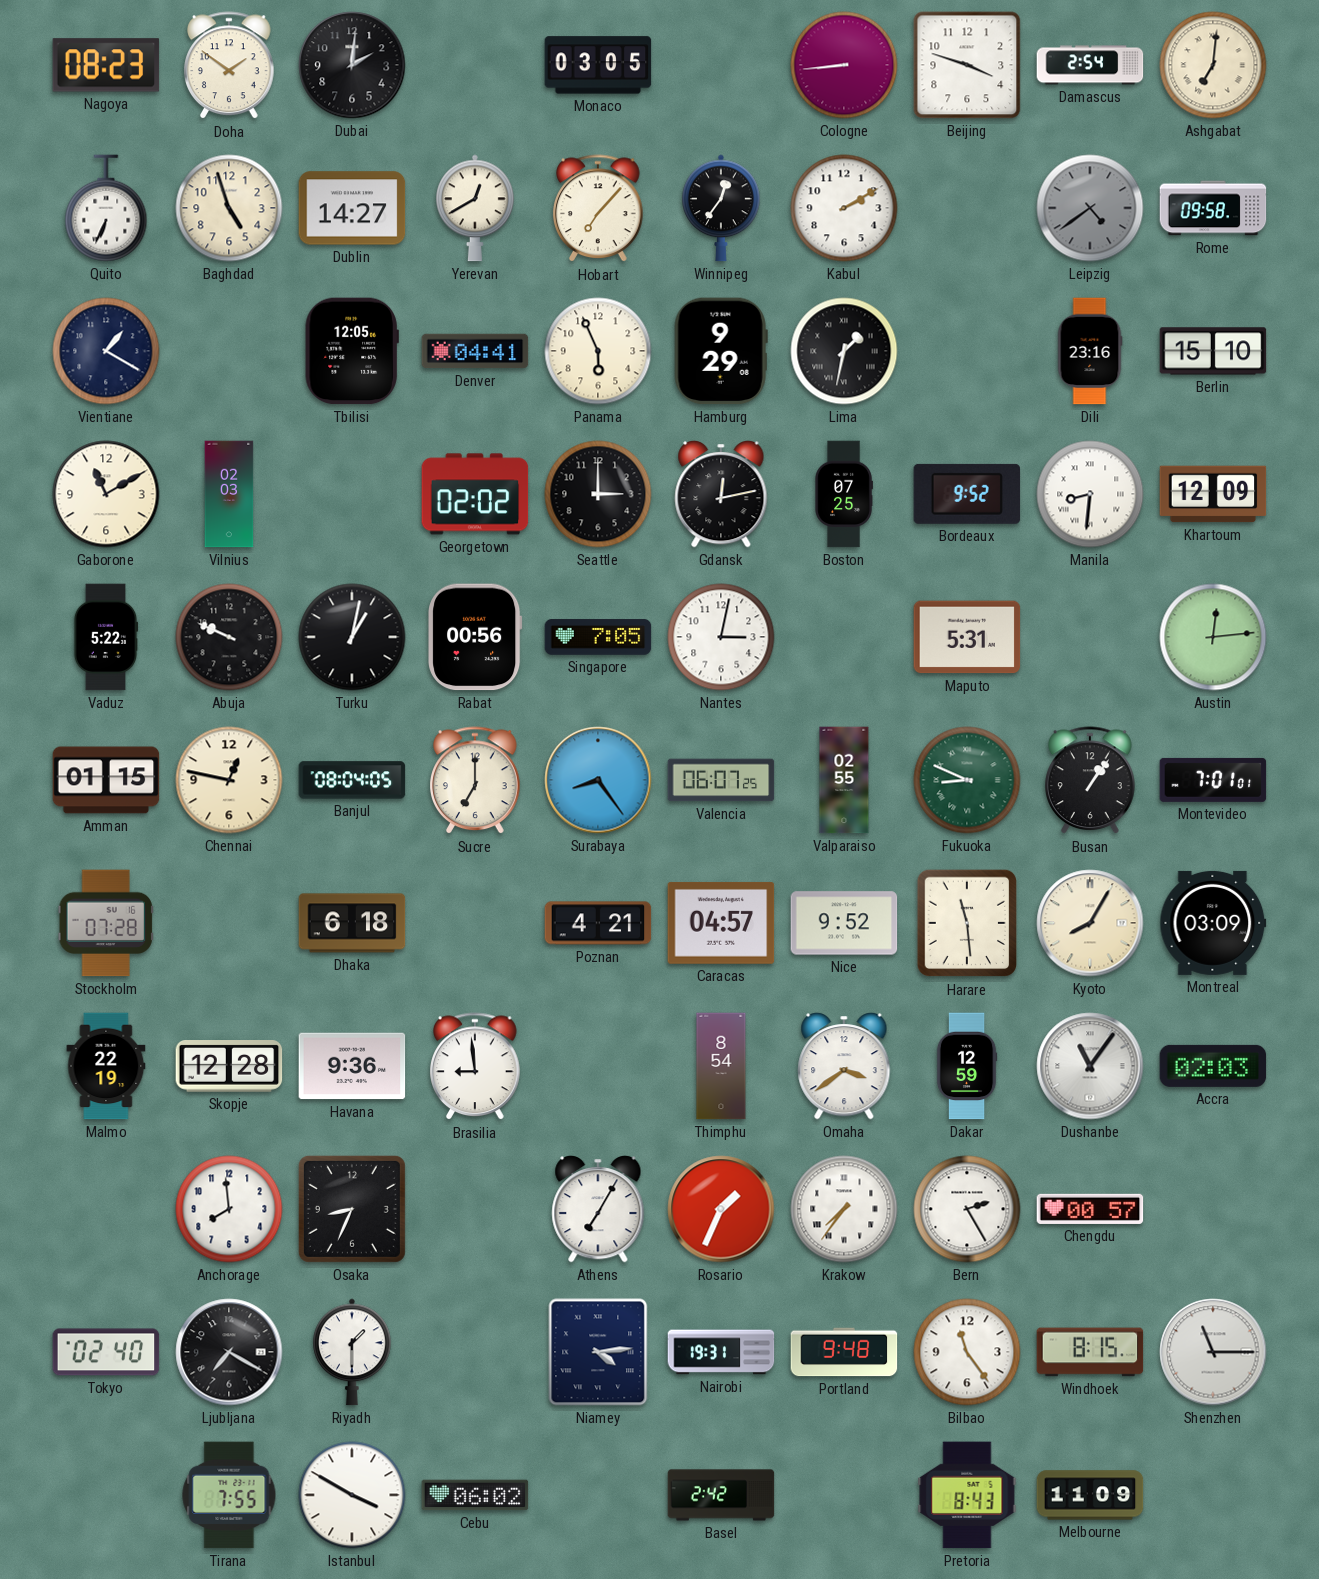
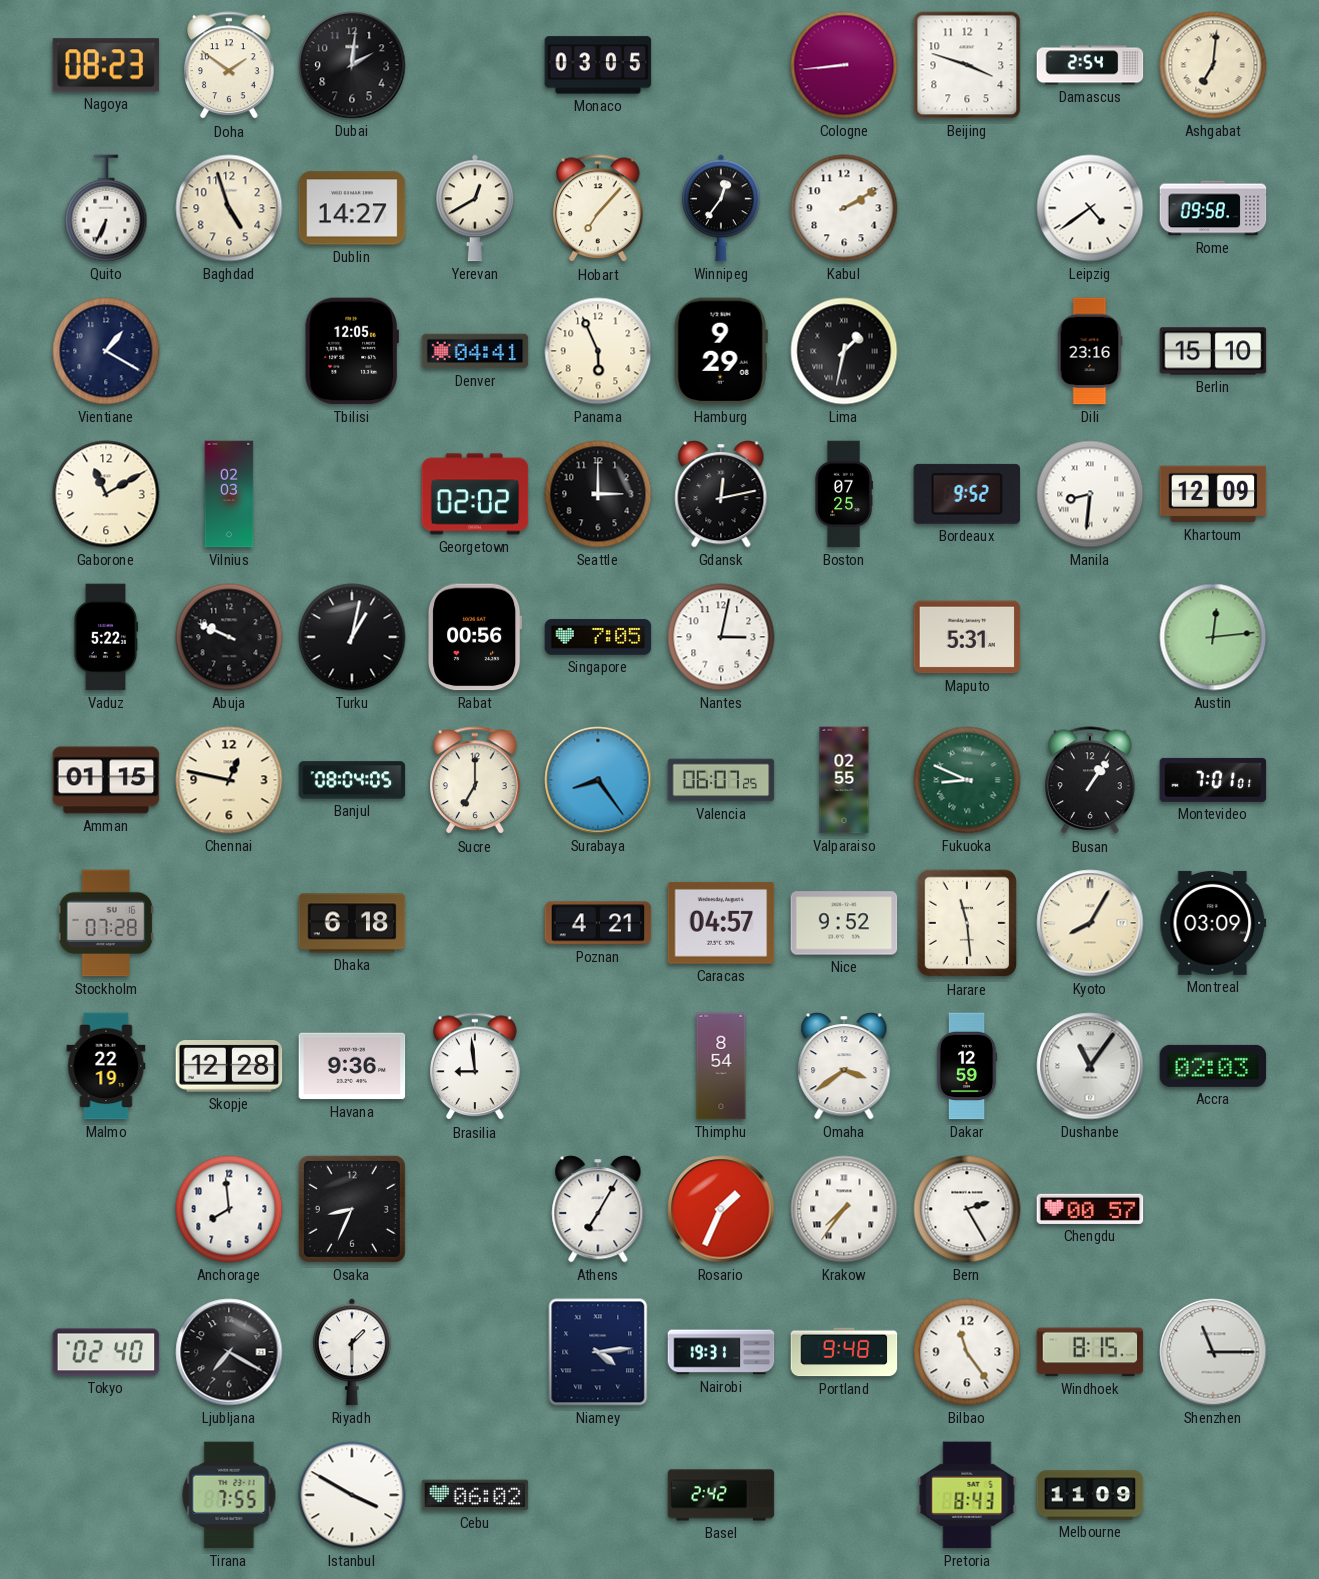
Leipzig dial: grey -> white
